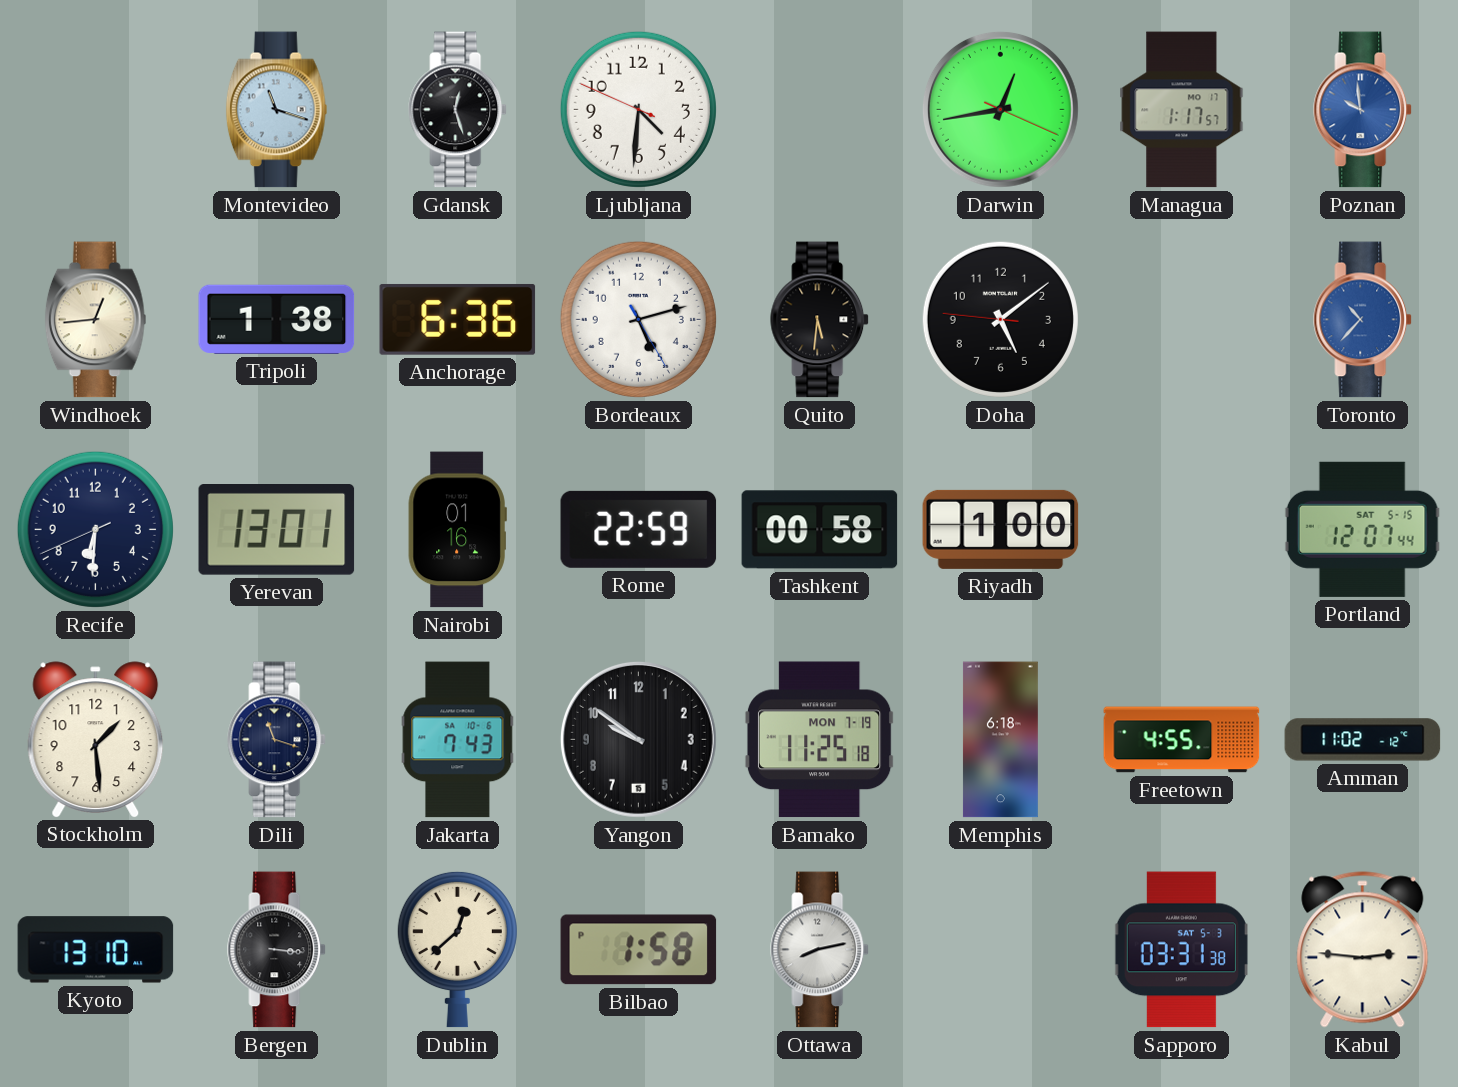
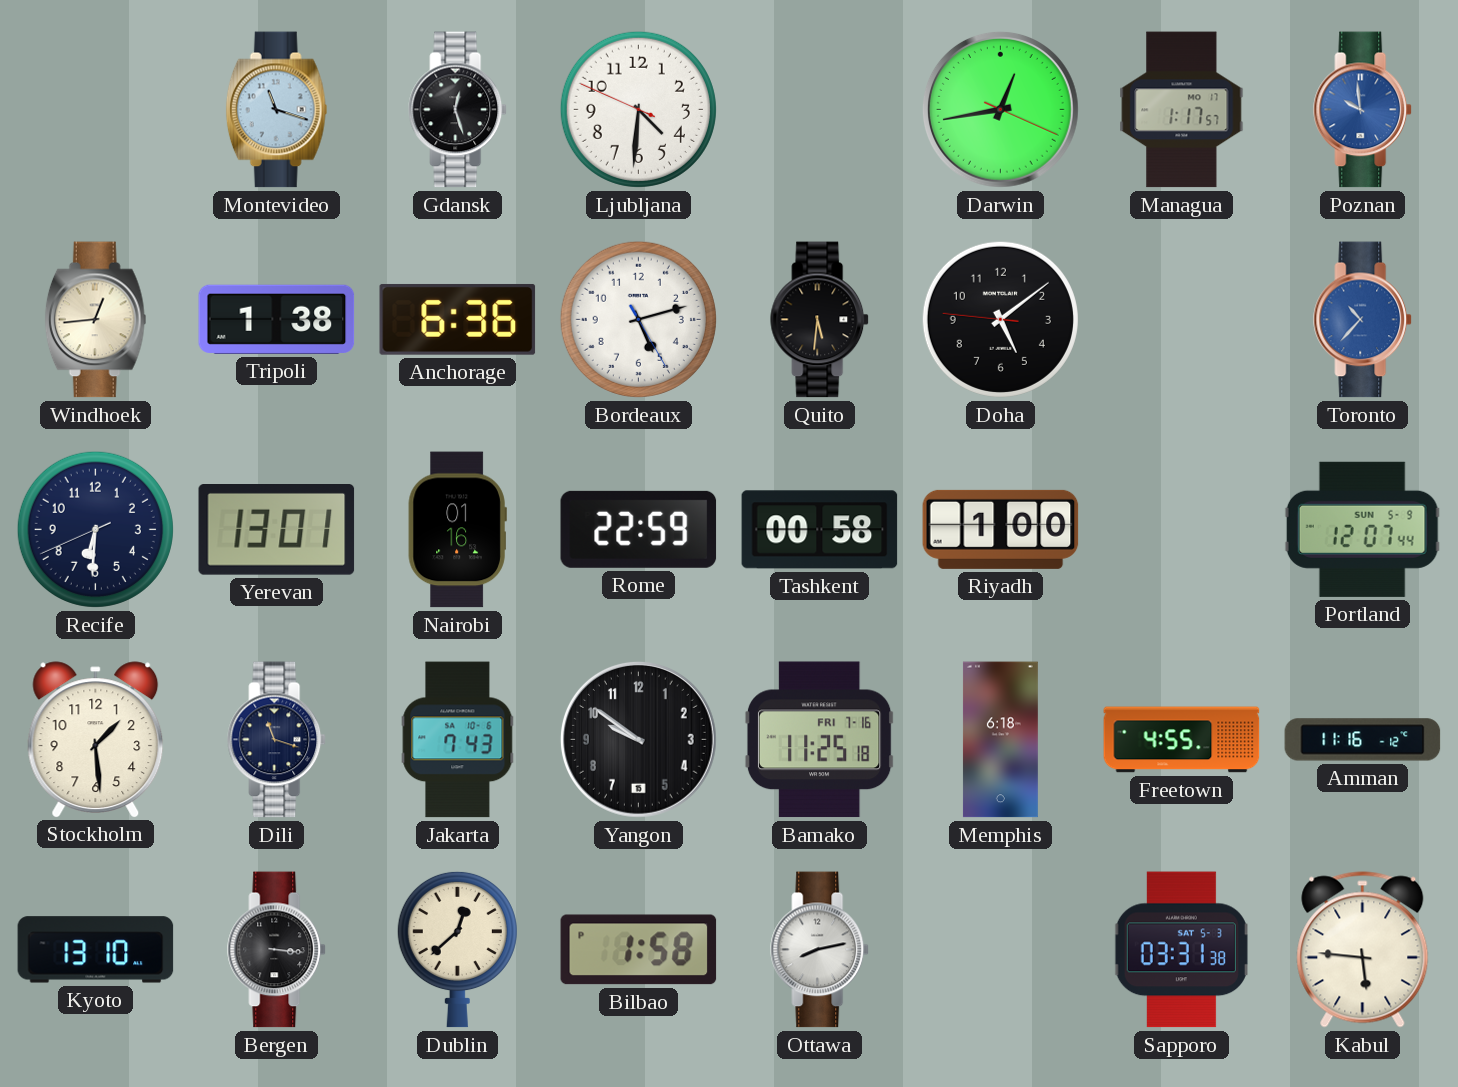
Portland date: SAT 5-15 -> SUN 5-9
Bamako date: MON 7-19 -> FRI 7-16
Amman: 11:02 -> 11:16
Kabul: 2:46 -> 5:46
